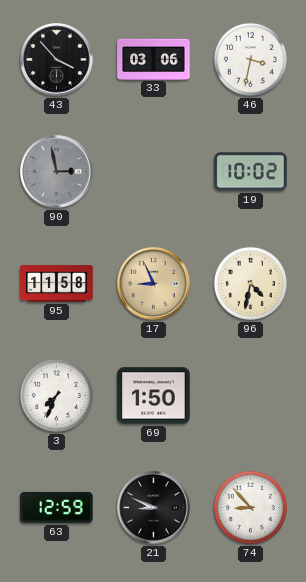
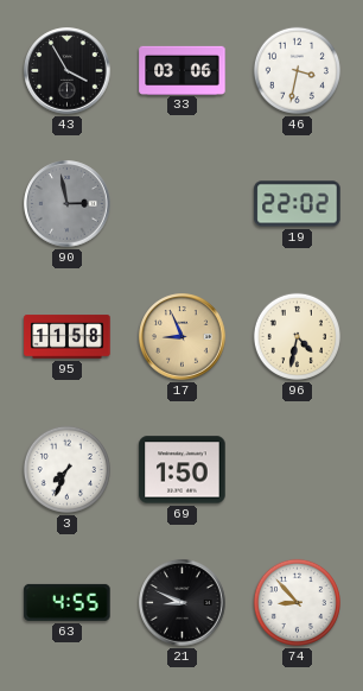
43: 3:53 -> 3:55
19: 10:02 -> 22:02
63: 12:59 -> 4:55
